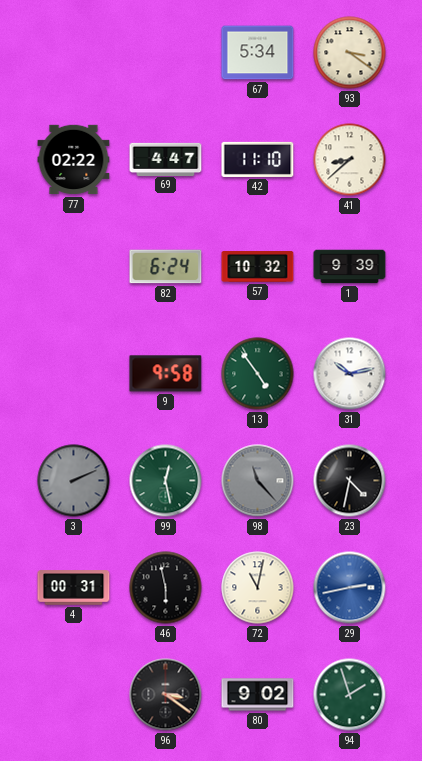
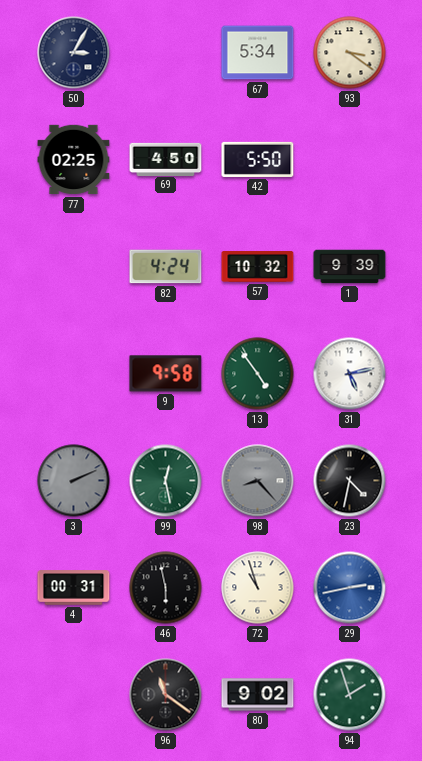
50: none -> 3:05
77: 02:22 -> 02:25
69: 4:47 -> 4:50
42: 11:10 -> 5:50
41: 8:38 -> none
82: 6:24 -> 4:24
31: 10:13 -> 5:13
98: 11:23 -> 8:23
72: 11:02 -> 10:57
96: 3:21 -> 11:21
